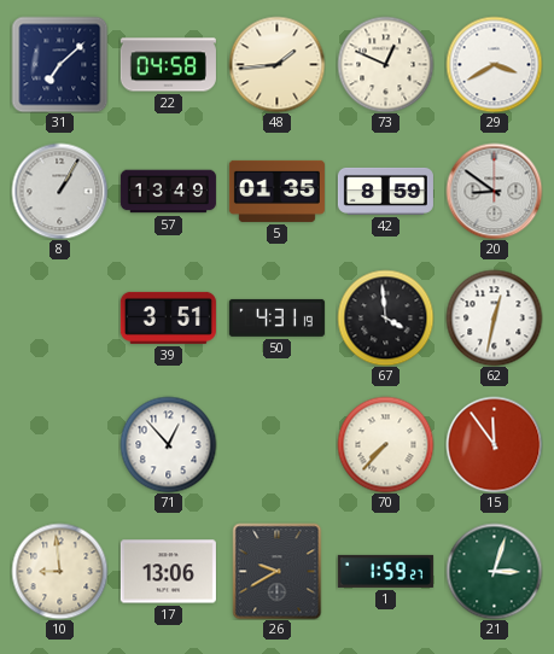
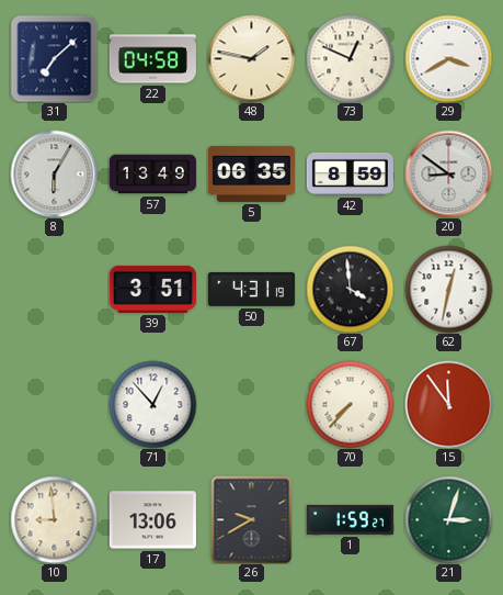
48: 1:44 -> 1:47
8: 1:05 -> 6:05
5: 01:35 -> 06:35
